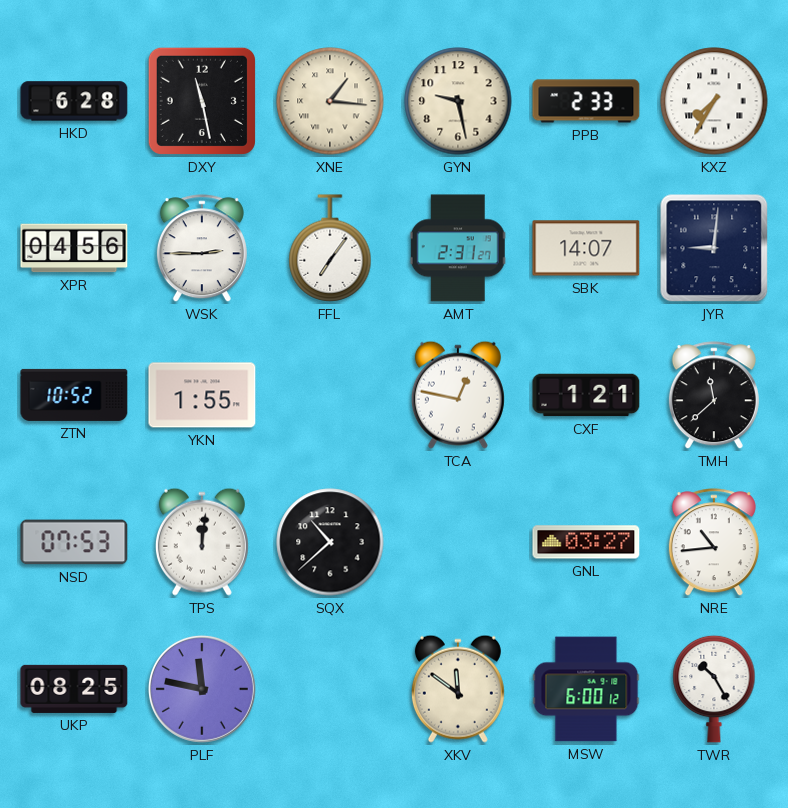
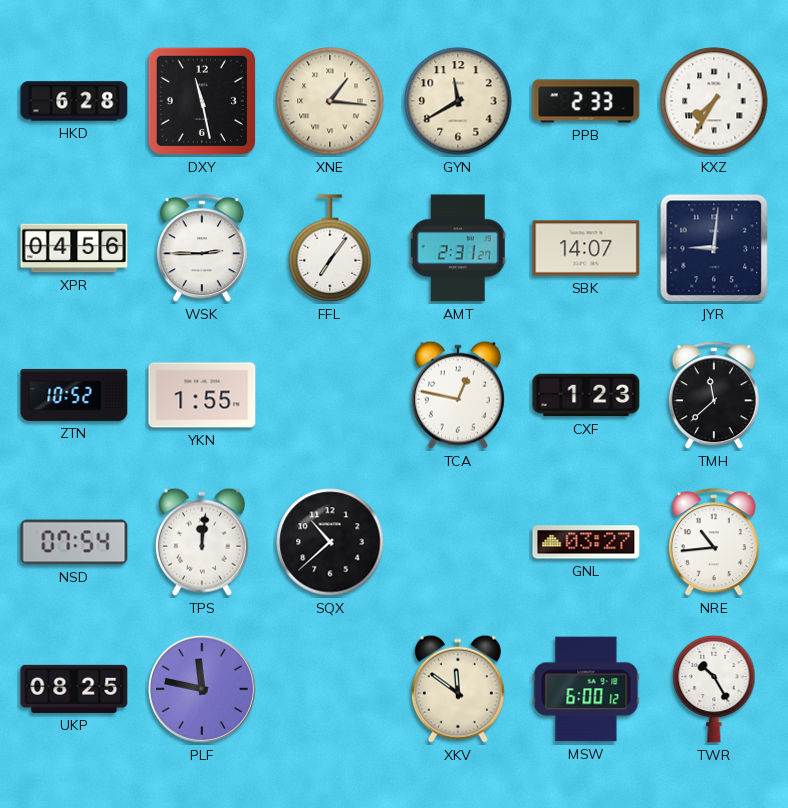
GYN: 9:28 -> 11:40
CXF: 1:21 -> 1:23
NSD: 07:53 -> 07:54
